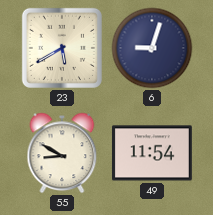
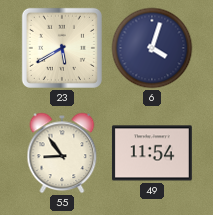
6: 9:03 -> 4:03
55: 8:50 -> 8:54
